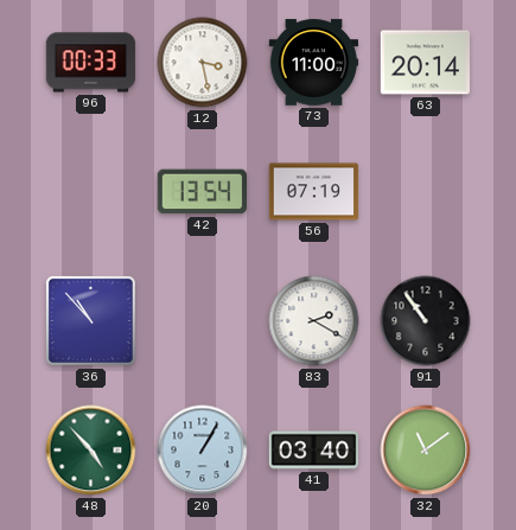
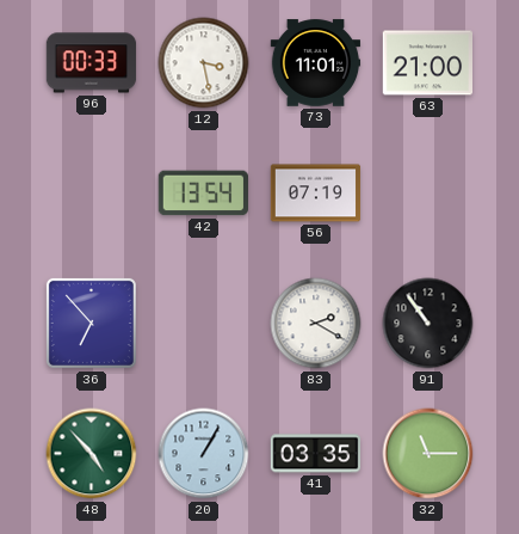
73: 11:00 -> 11:01
63: 20:14 -> 21:00
36: 10:53 -> 6:53
41: 03:40 -> 03:35
32: 11:09 -> 11:15
